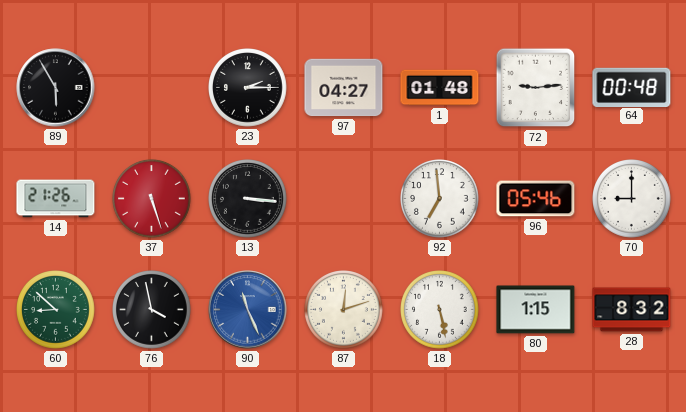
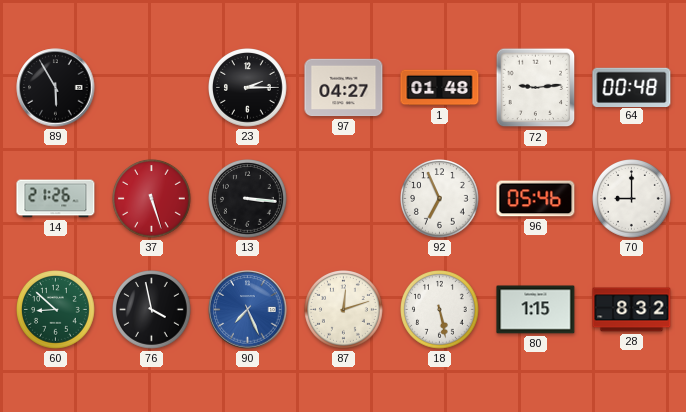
92: 6:59 -> 6:56
90: 11:26 -> 7:26
